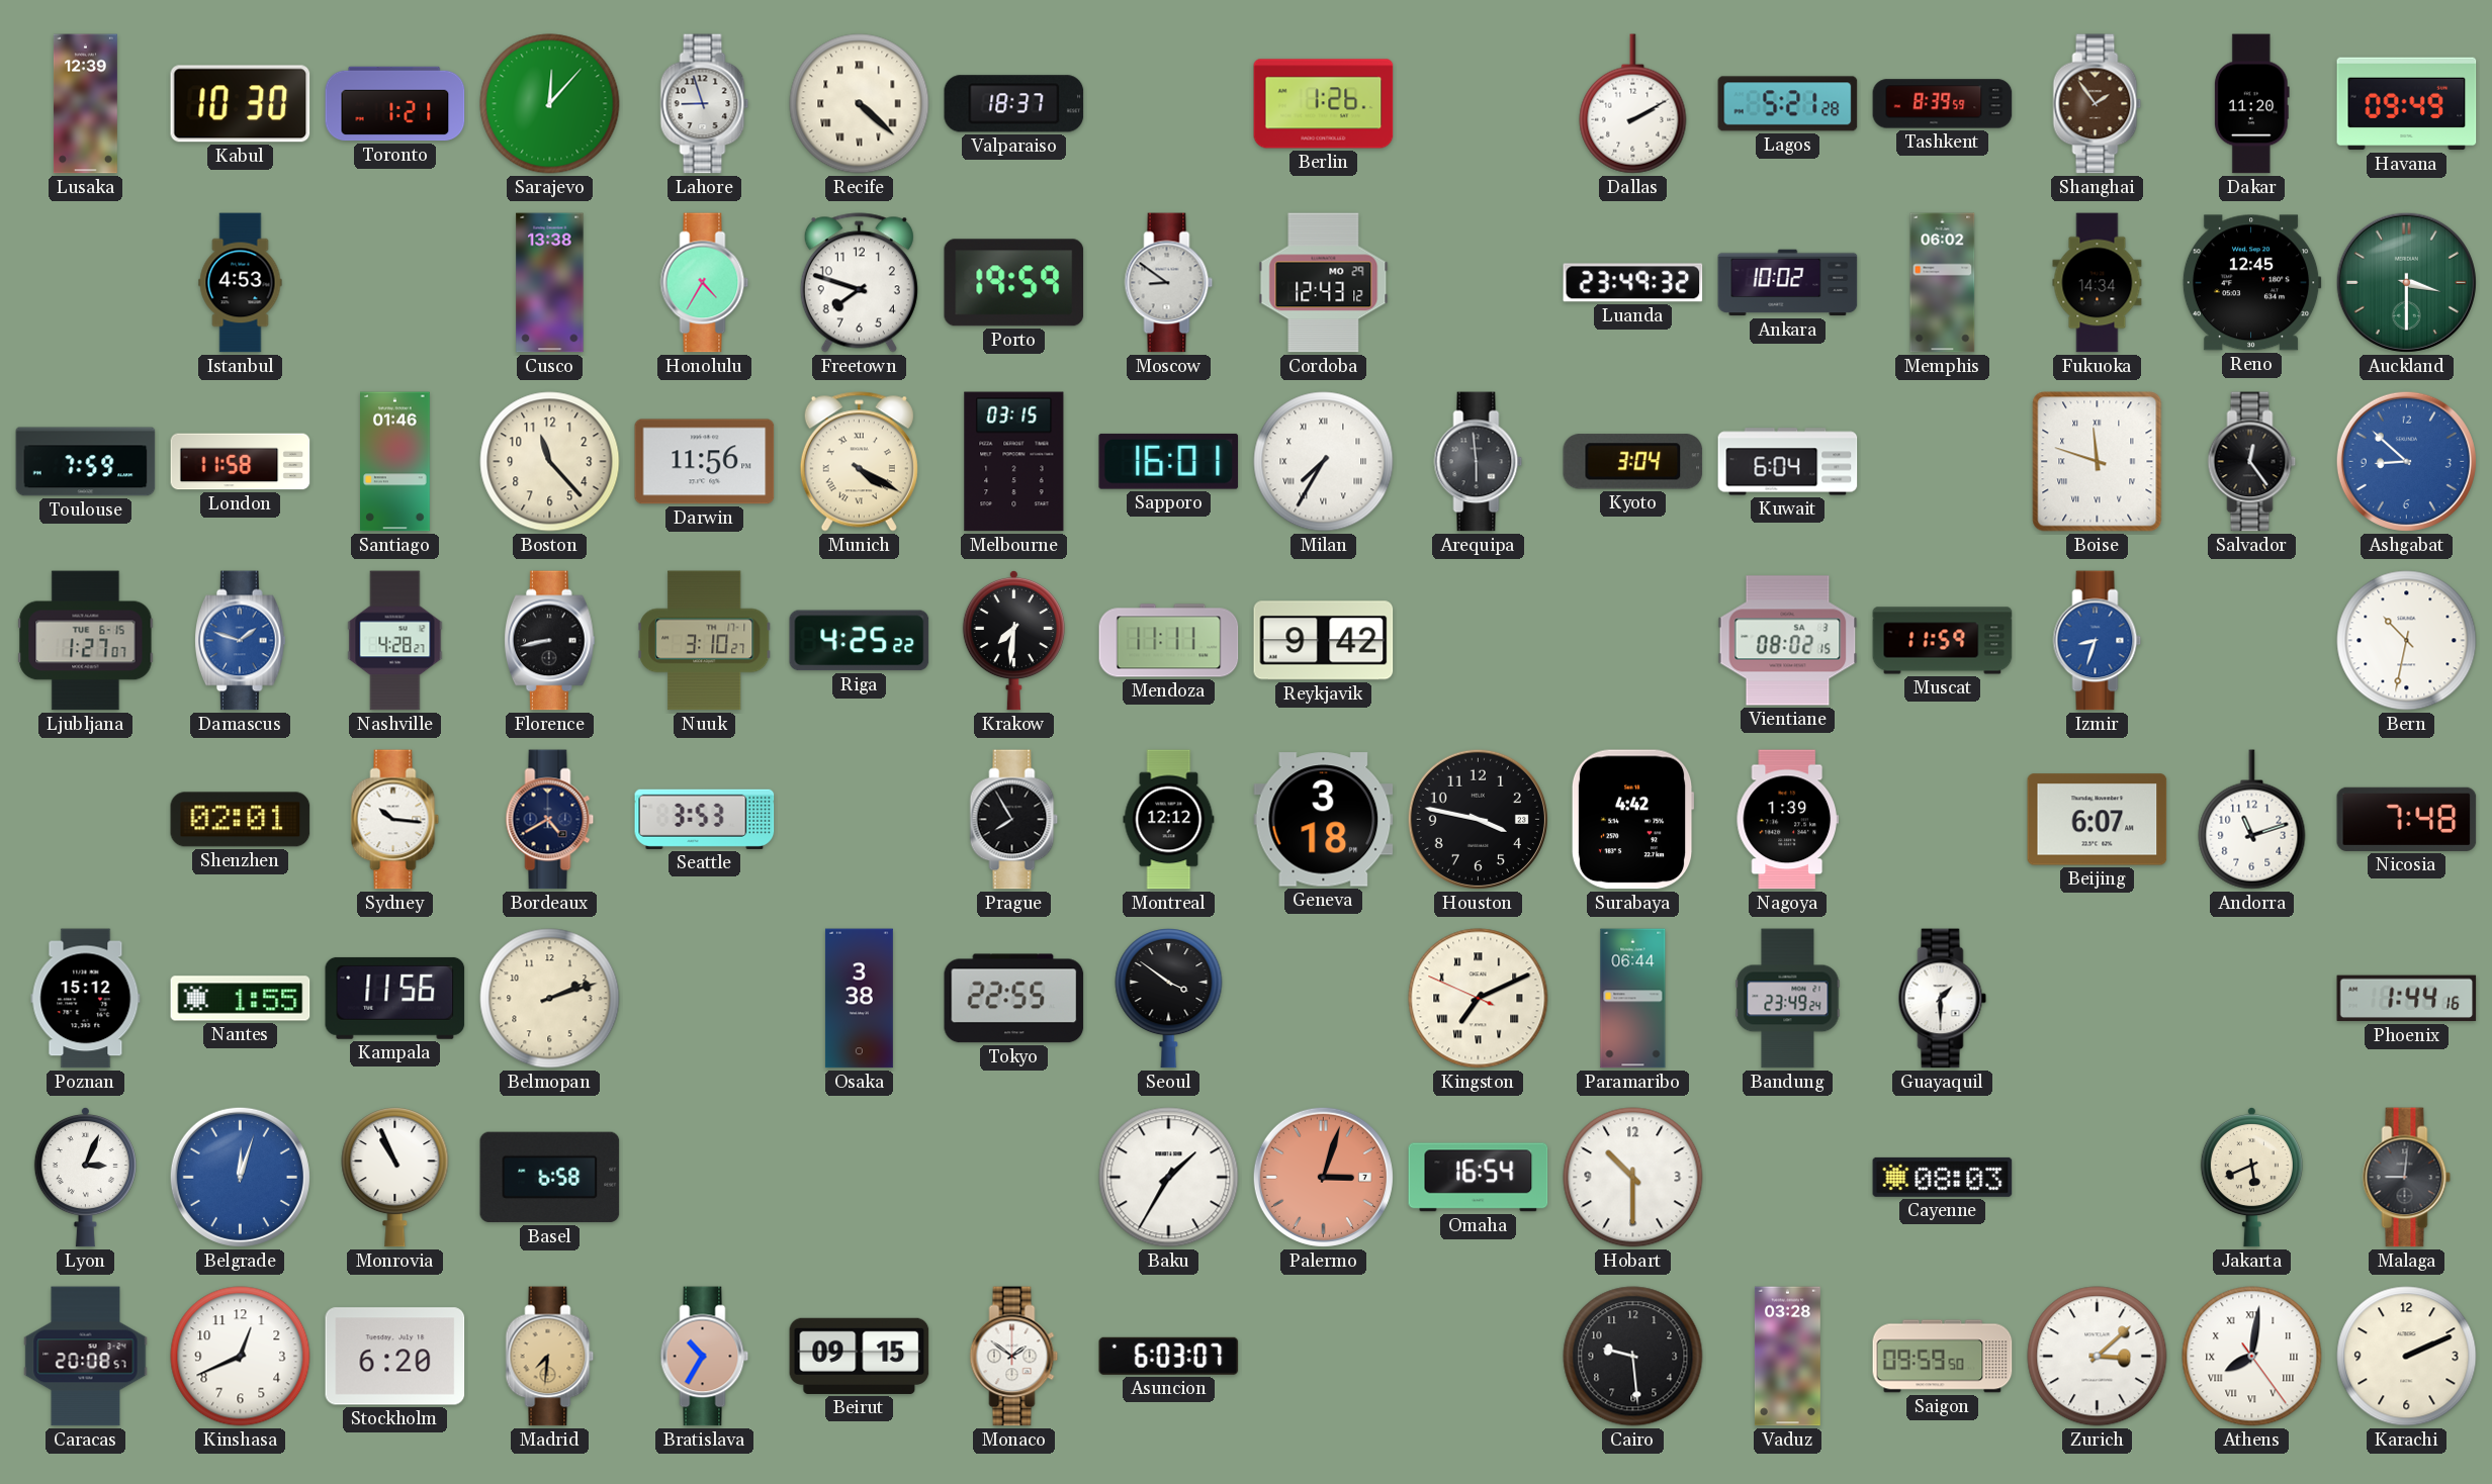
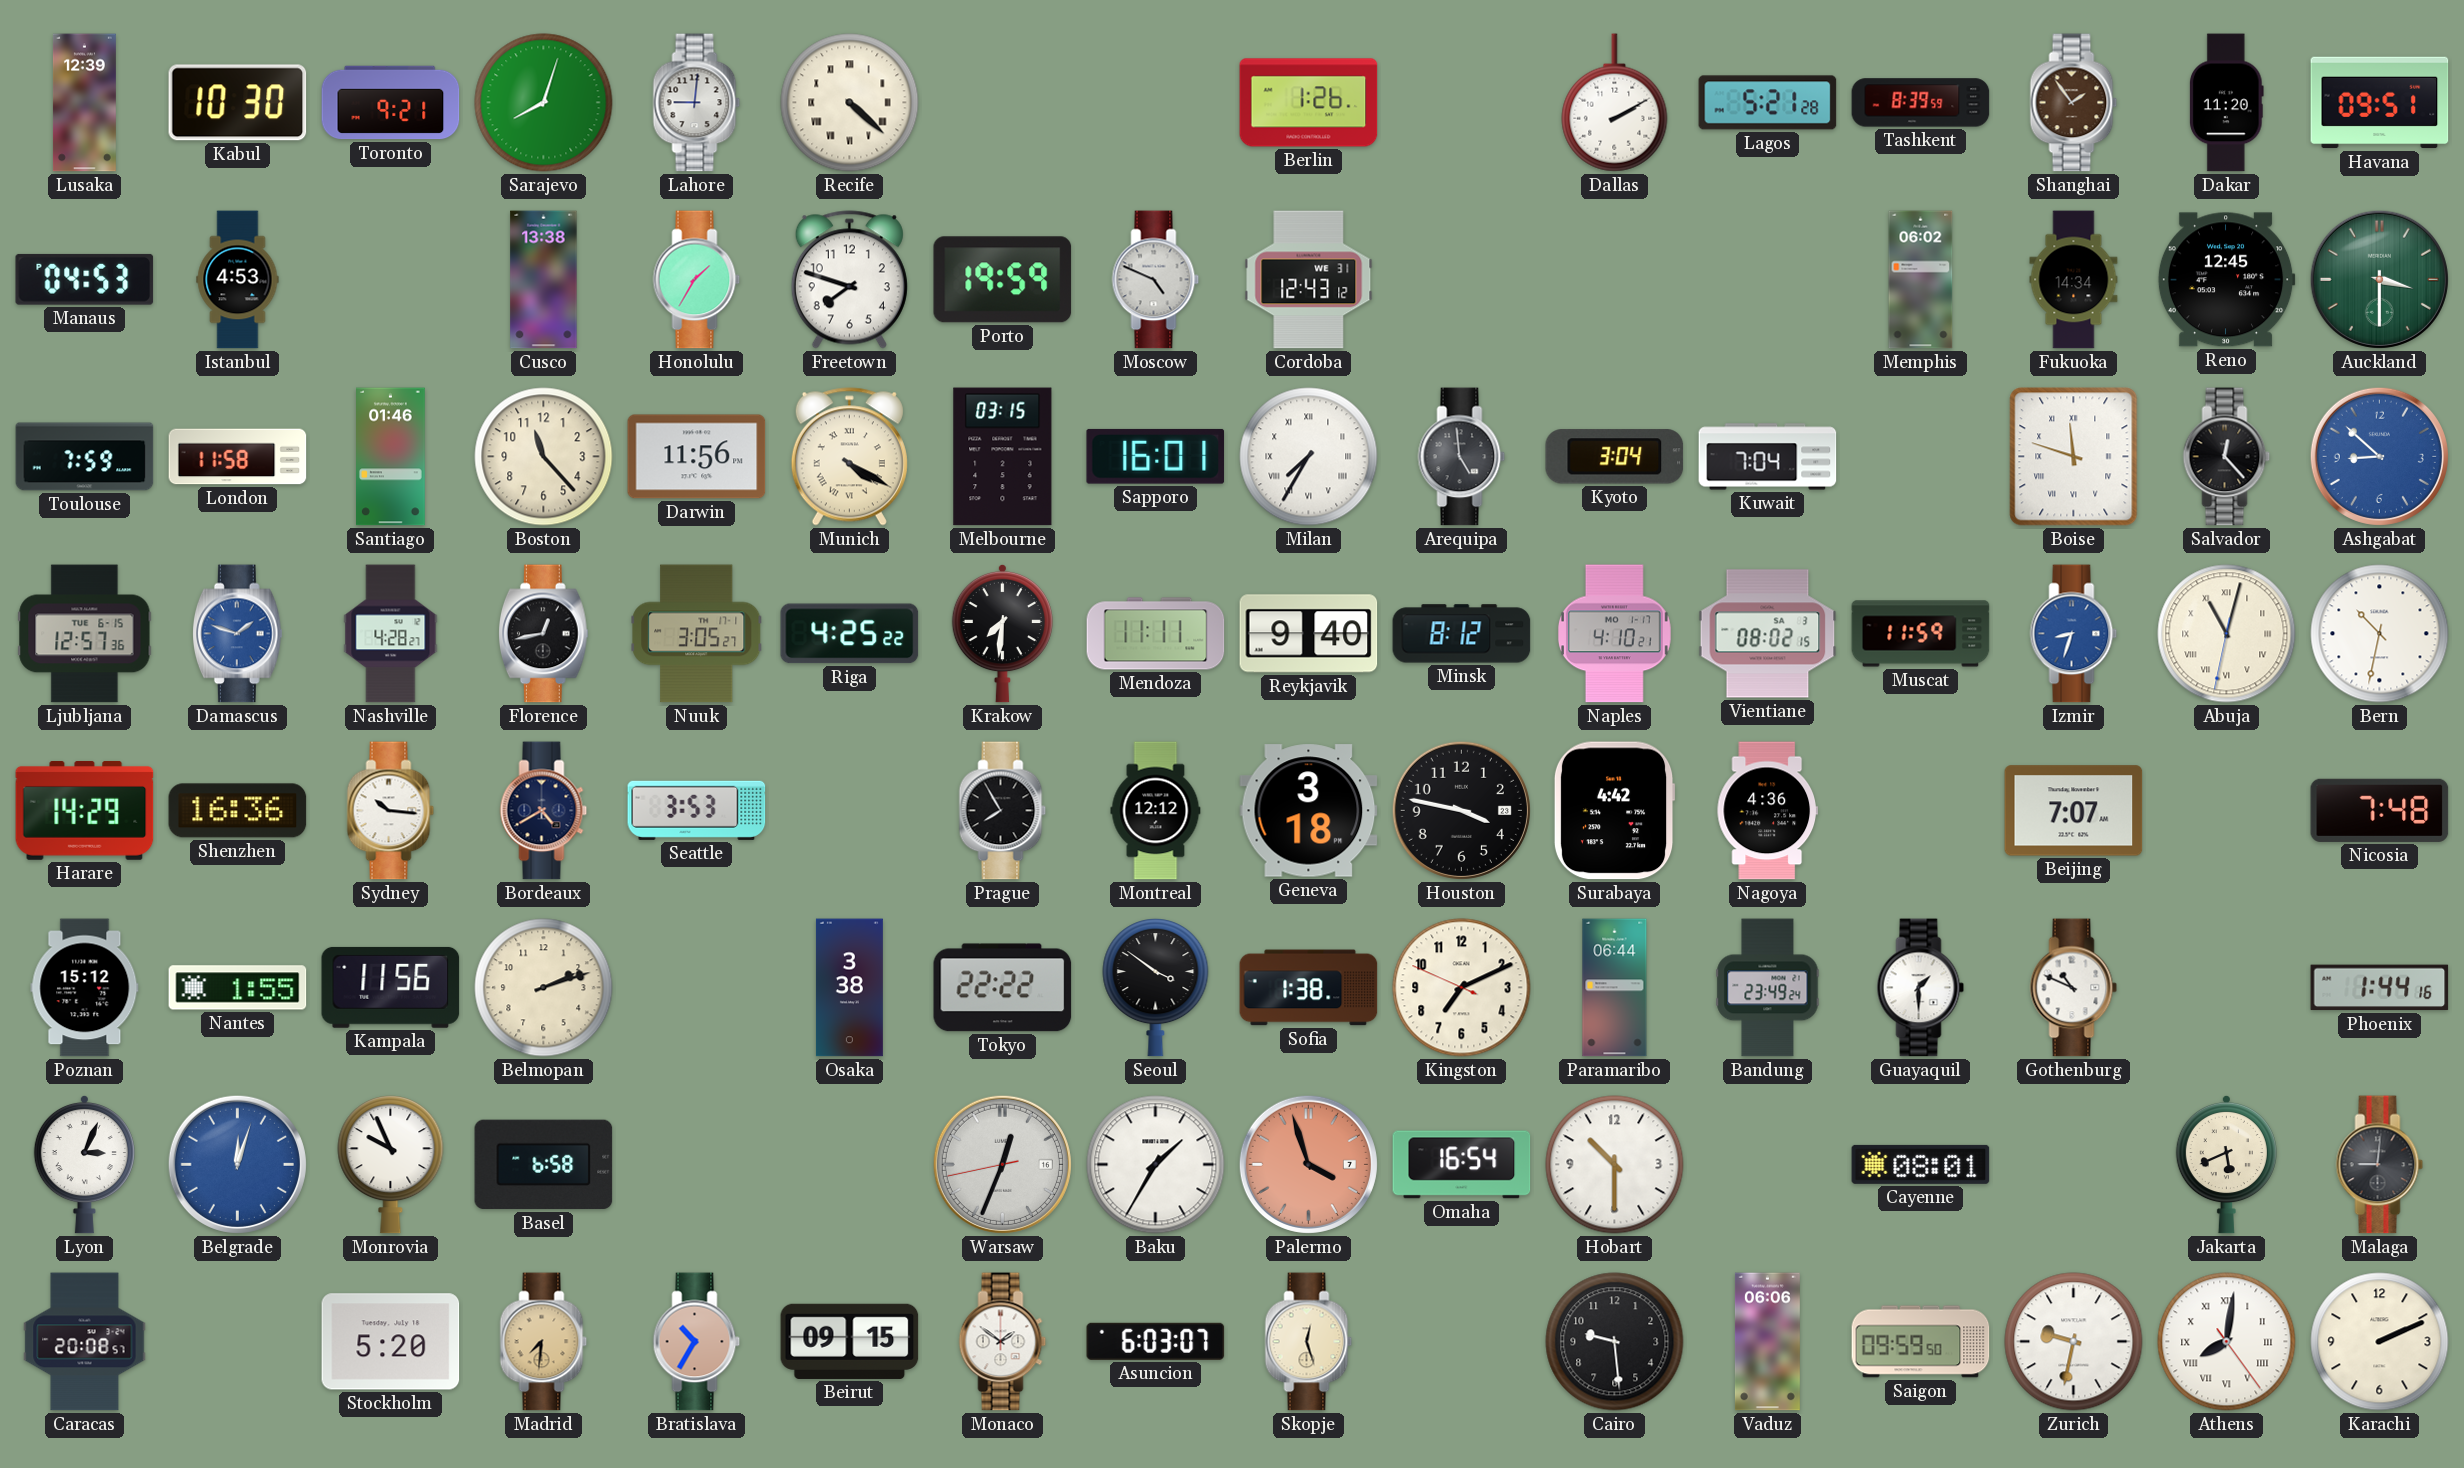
Toronto: 1:21 -> 9:21
Sarajevo: 12:07 -> 8:03
Lahore: 8:57 -> 9:01
Valparaiso: 18:37 -> none
Havana: 09:49 -> 09:51
Manaus: none -> 04:53
Honolulu: 4:35 -> 1:35
Moscow: 8:51 -> 4:49
Cordoba date: MO 29 -> WE 31
Luanda: 23:49 -> none
Ankara: 10:02 -> none
Arequipa: 5:59 -> 4:59
Kuwait: 6:04 -> 7:04
Salvador: 12:24 -> 12:23
Ljubljana: 1:27 -> 12:57
Florence: 8:43 -> 12:43
Nuuk: 3:10 -> 3:05
Reykjavik: 9:42 -> 9:40
Minsk: none -> 8:12
Naples: none -> 4:10
Abuja: none -> 11:02
Harare: none -> 14:29
Shenzhen: 02:01 -> 16:36
Nagoya: 1:39 -> 4:36
Beijing: 6:07 -> 7:07
Andorra: 11:12 -> none
Tokyo: 22:55 -> 22:22
Sofia: none -> 1:38
Kingston numerals: Roman -> Arabic
Gothenburg: none -> 10:49
Monrovia: 10:56 -> 9:56
Warsaw: none -> 12:33
Palermo: 3:03 -> 3:57
Cayenne: 08:03 -> 08:01
Kinshasa: 12:41 -> none
Stockholm: 6:20 -> 5:20
Skopje: none -> 12:27
Vaduz: 03:28 -> 06:06
Zurich: 3:08 -> 9:32
